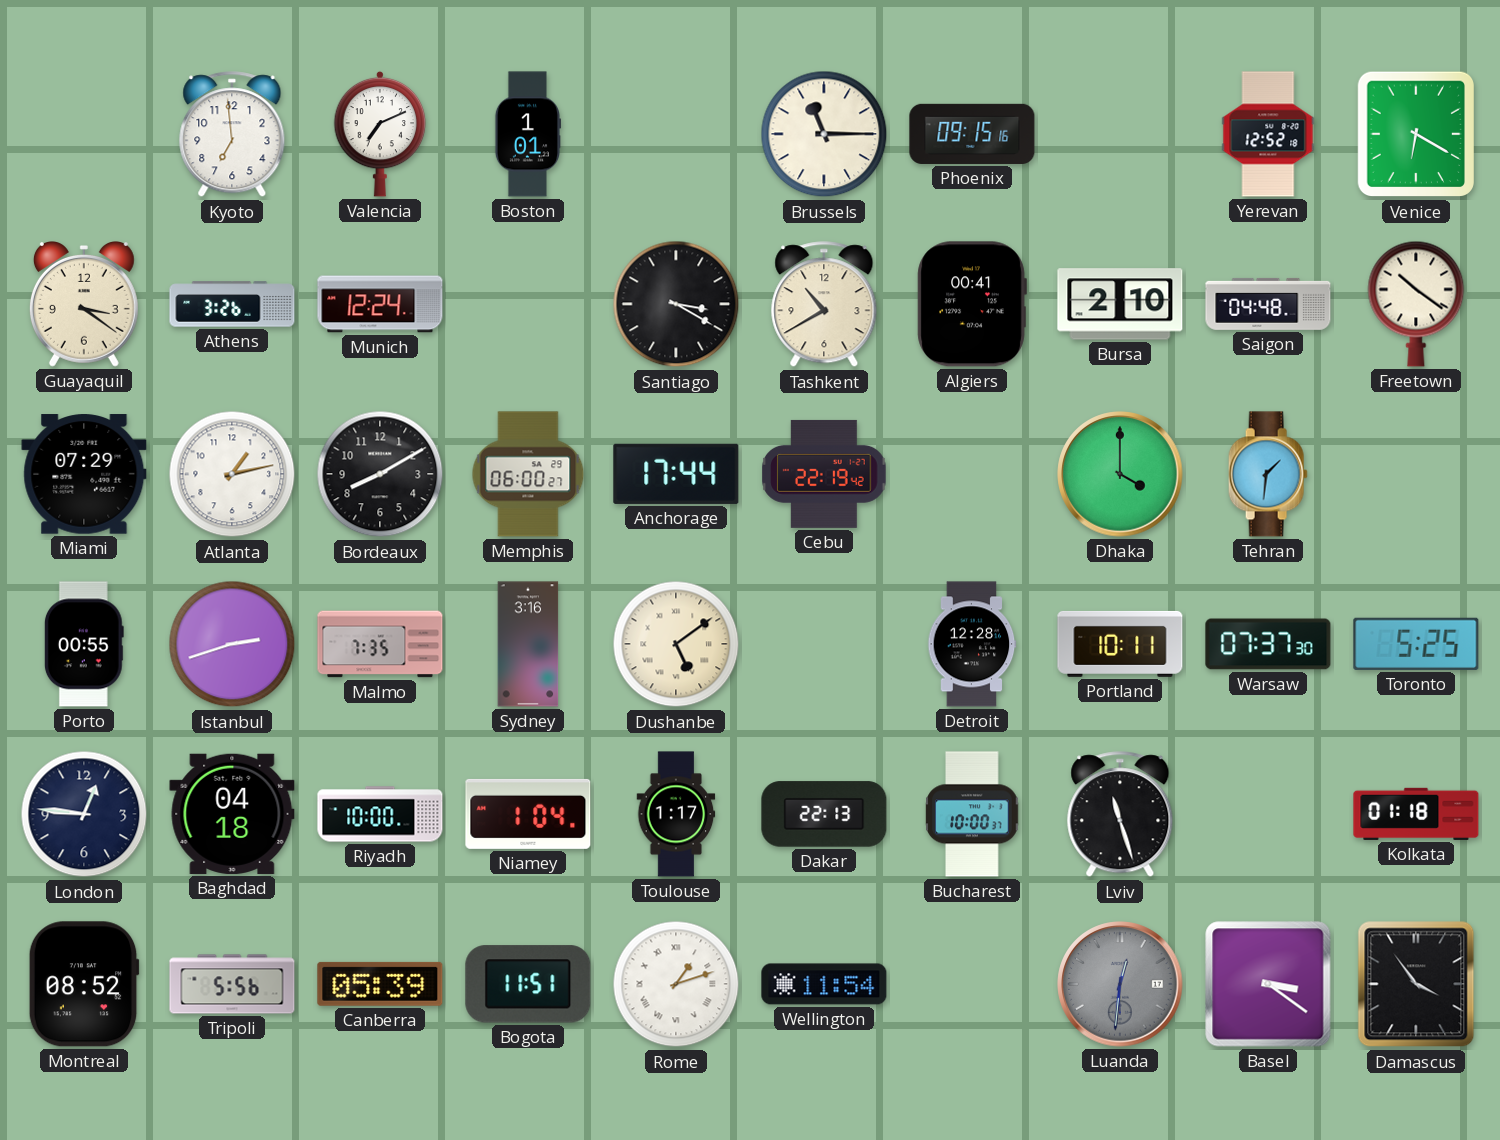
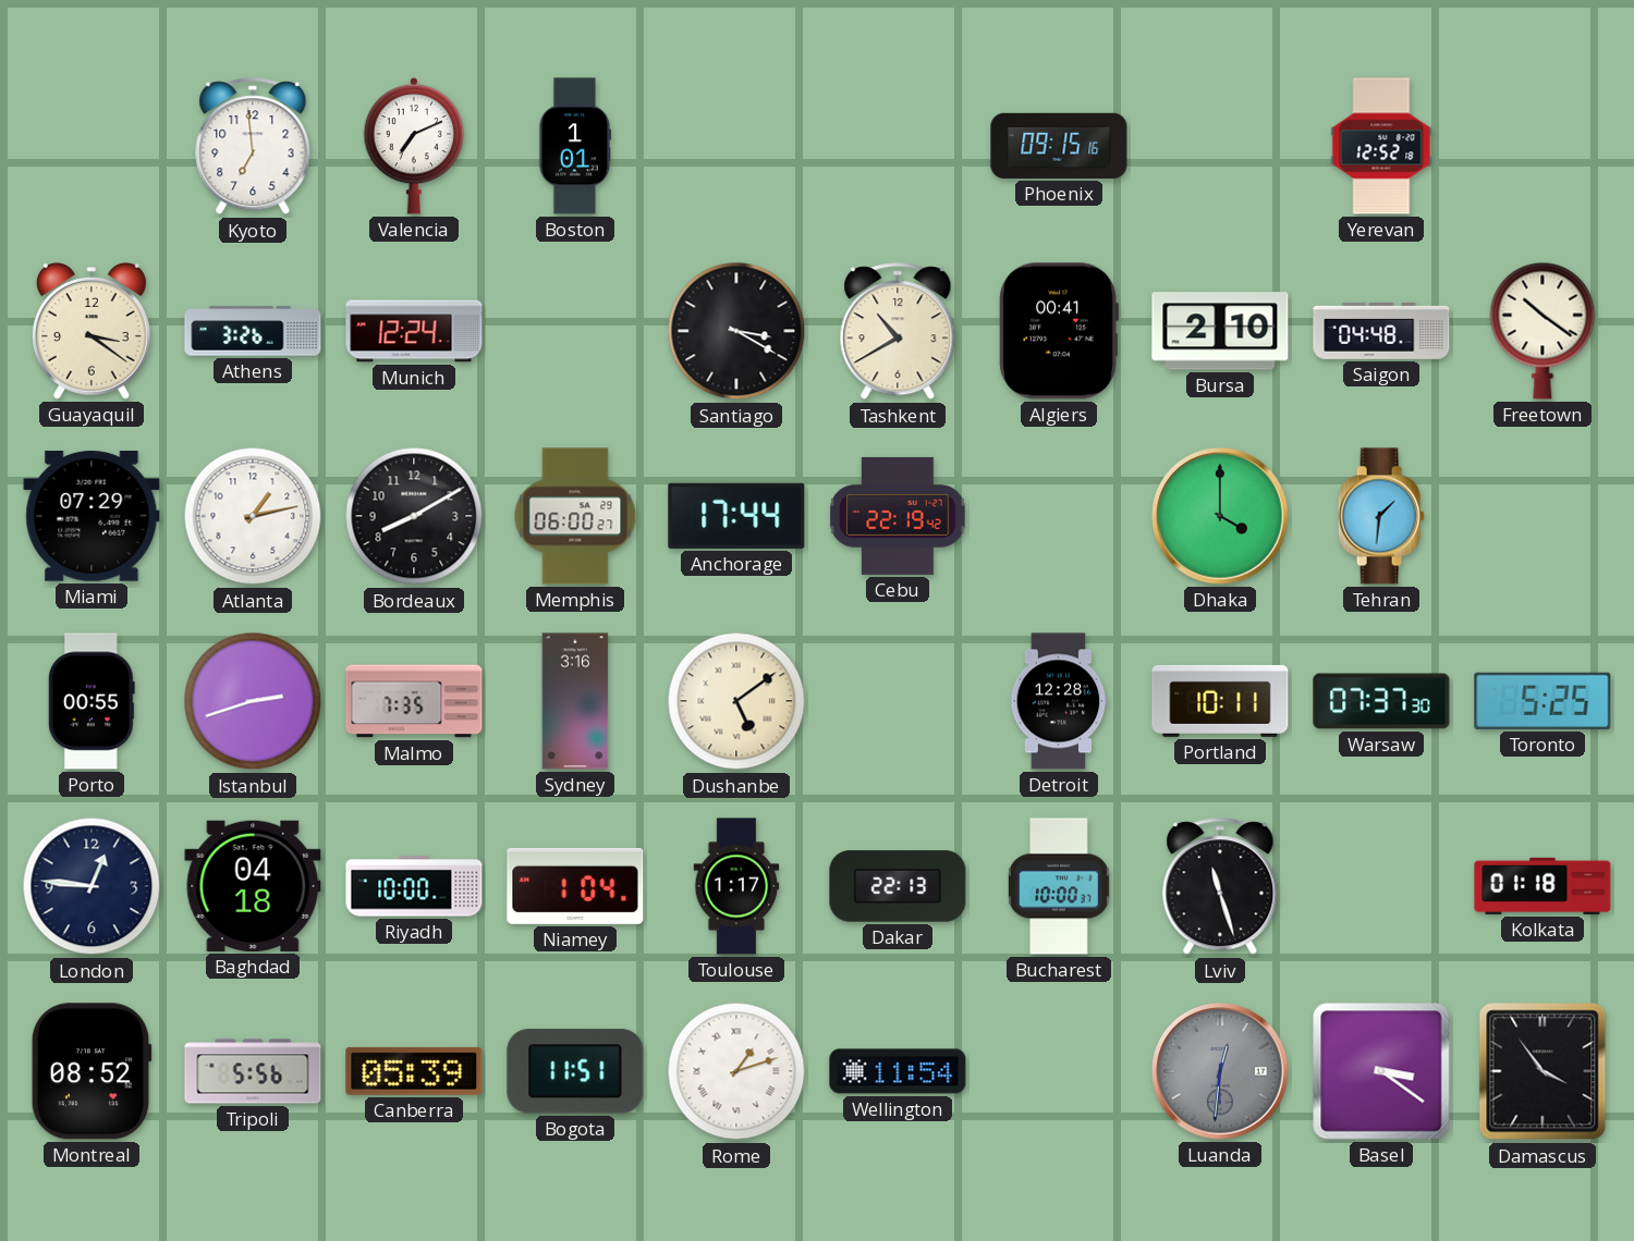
Brussels: 11:15 -> none
Venice: 6:20 -> none
